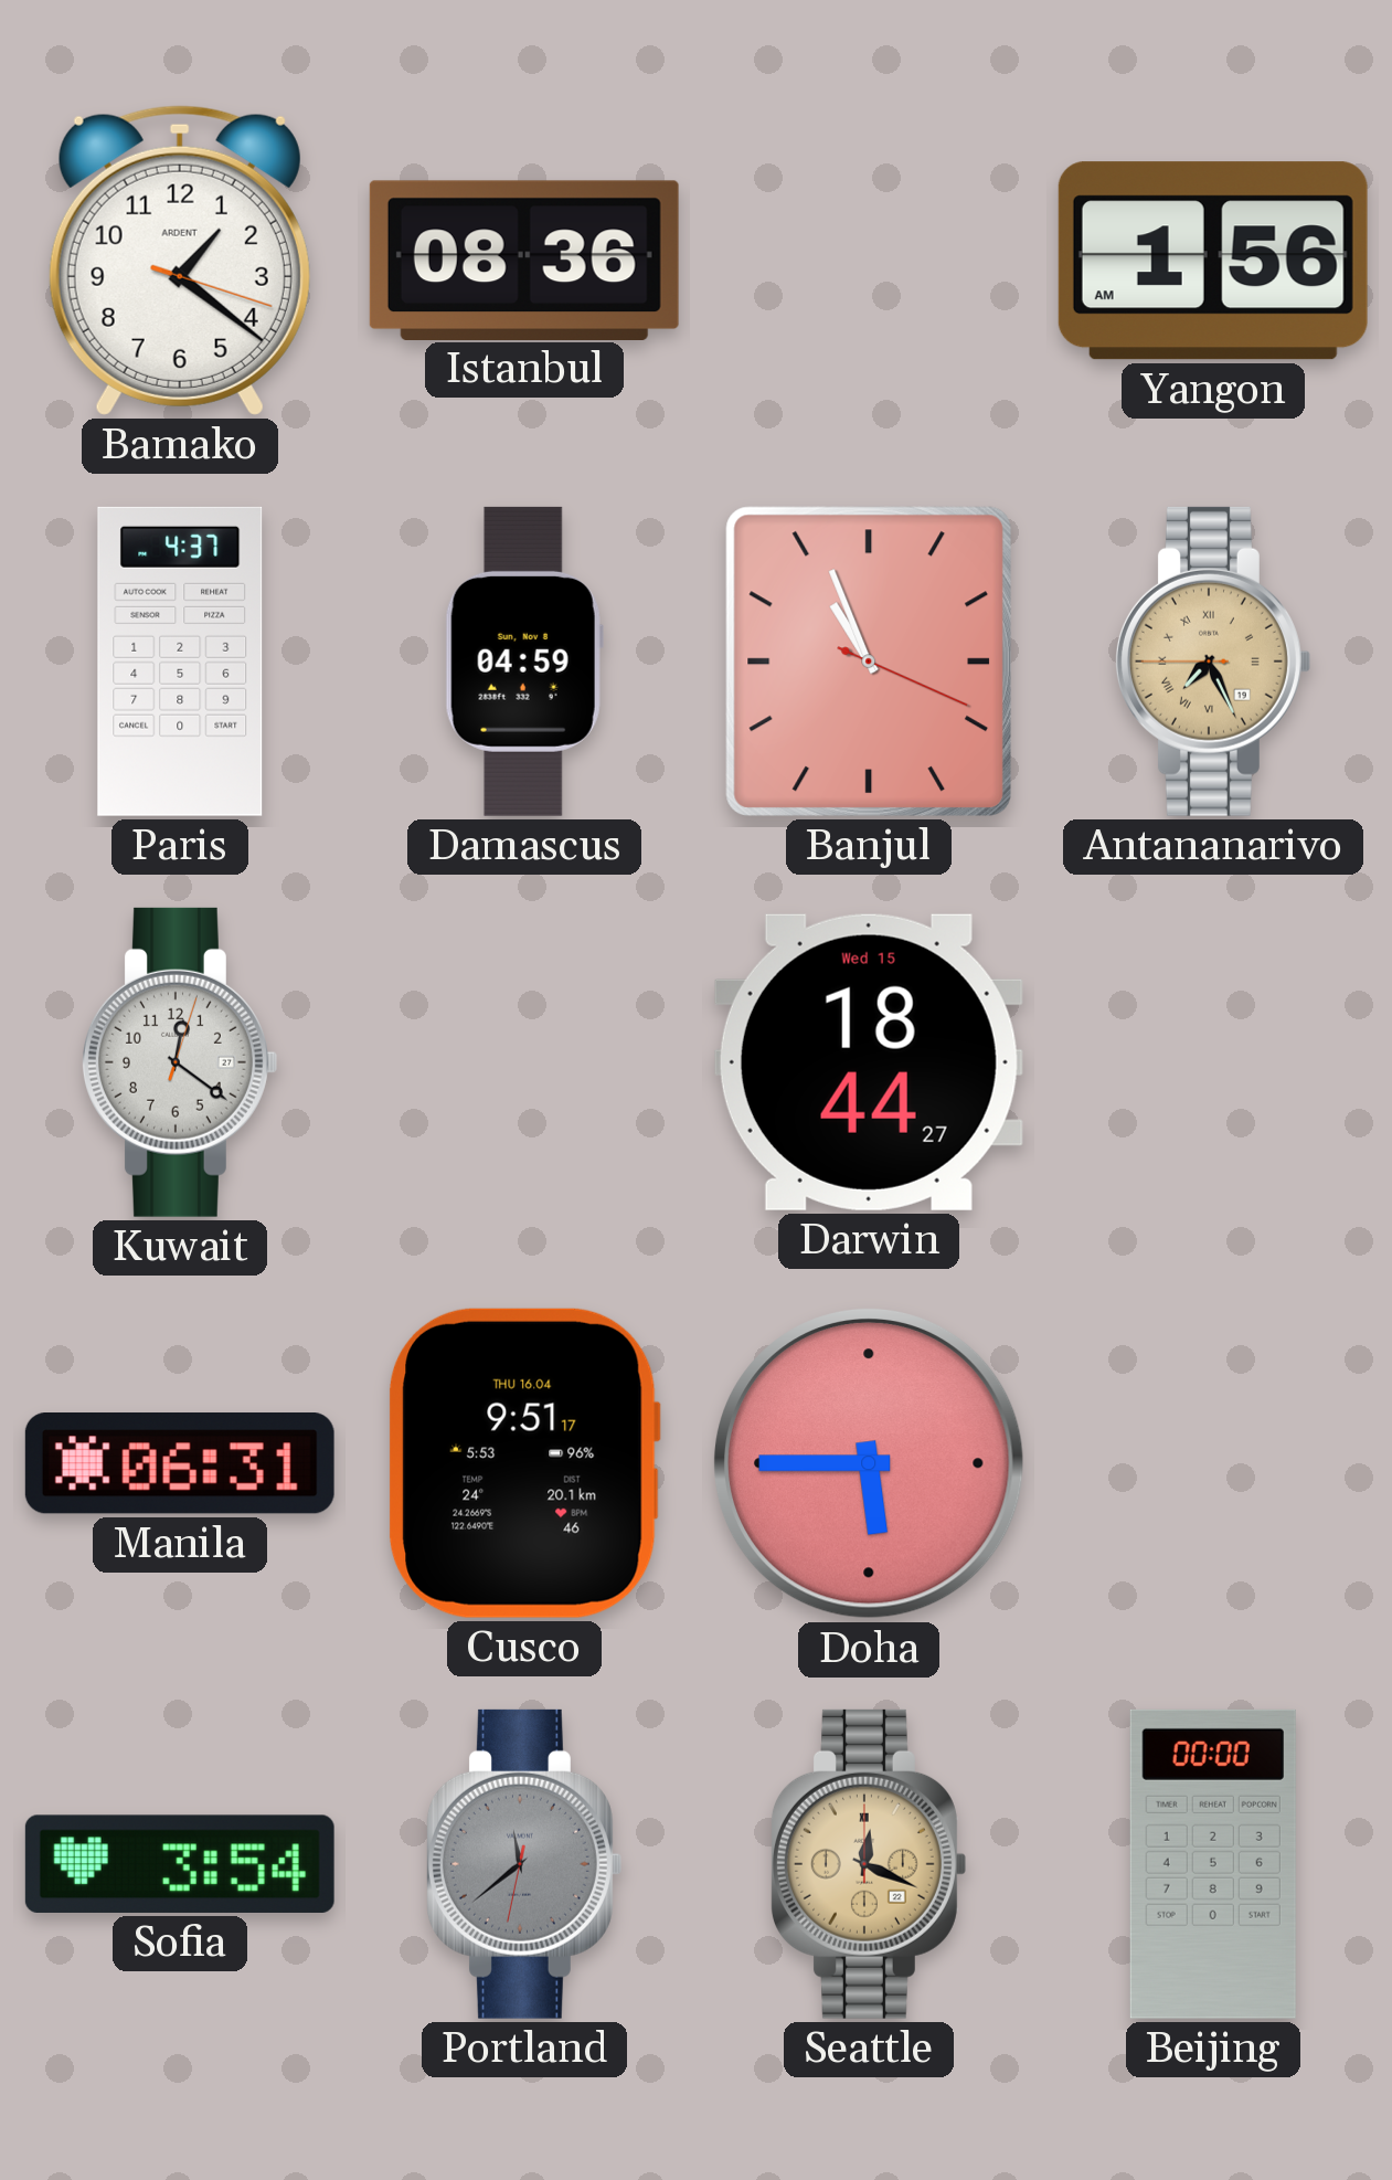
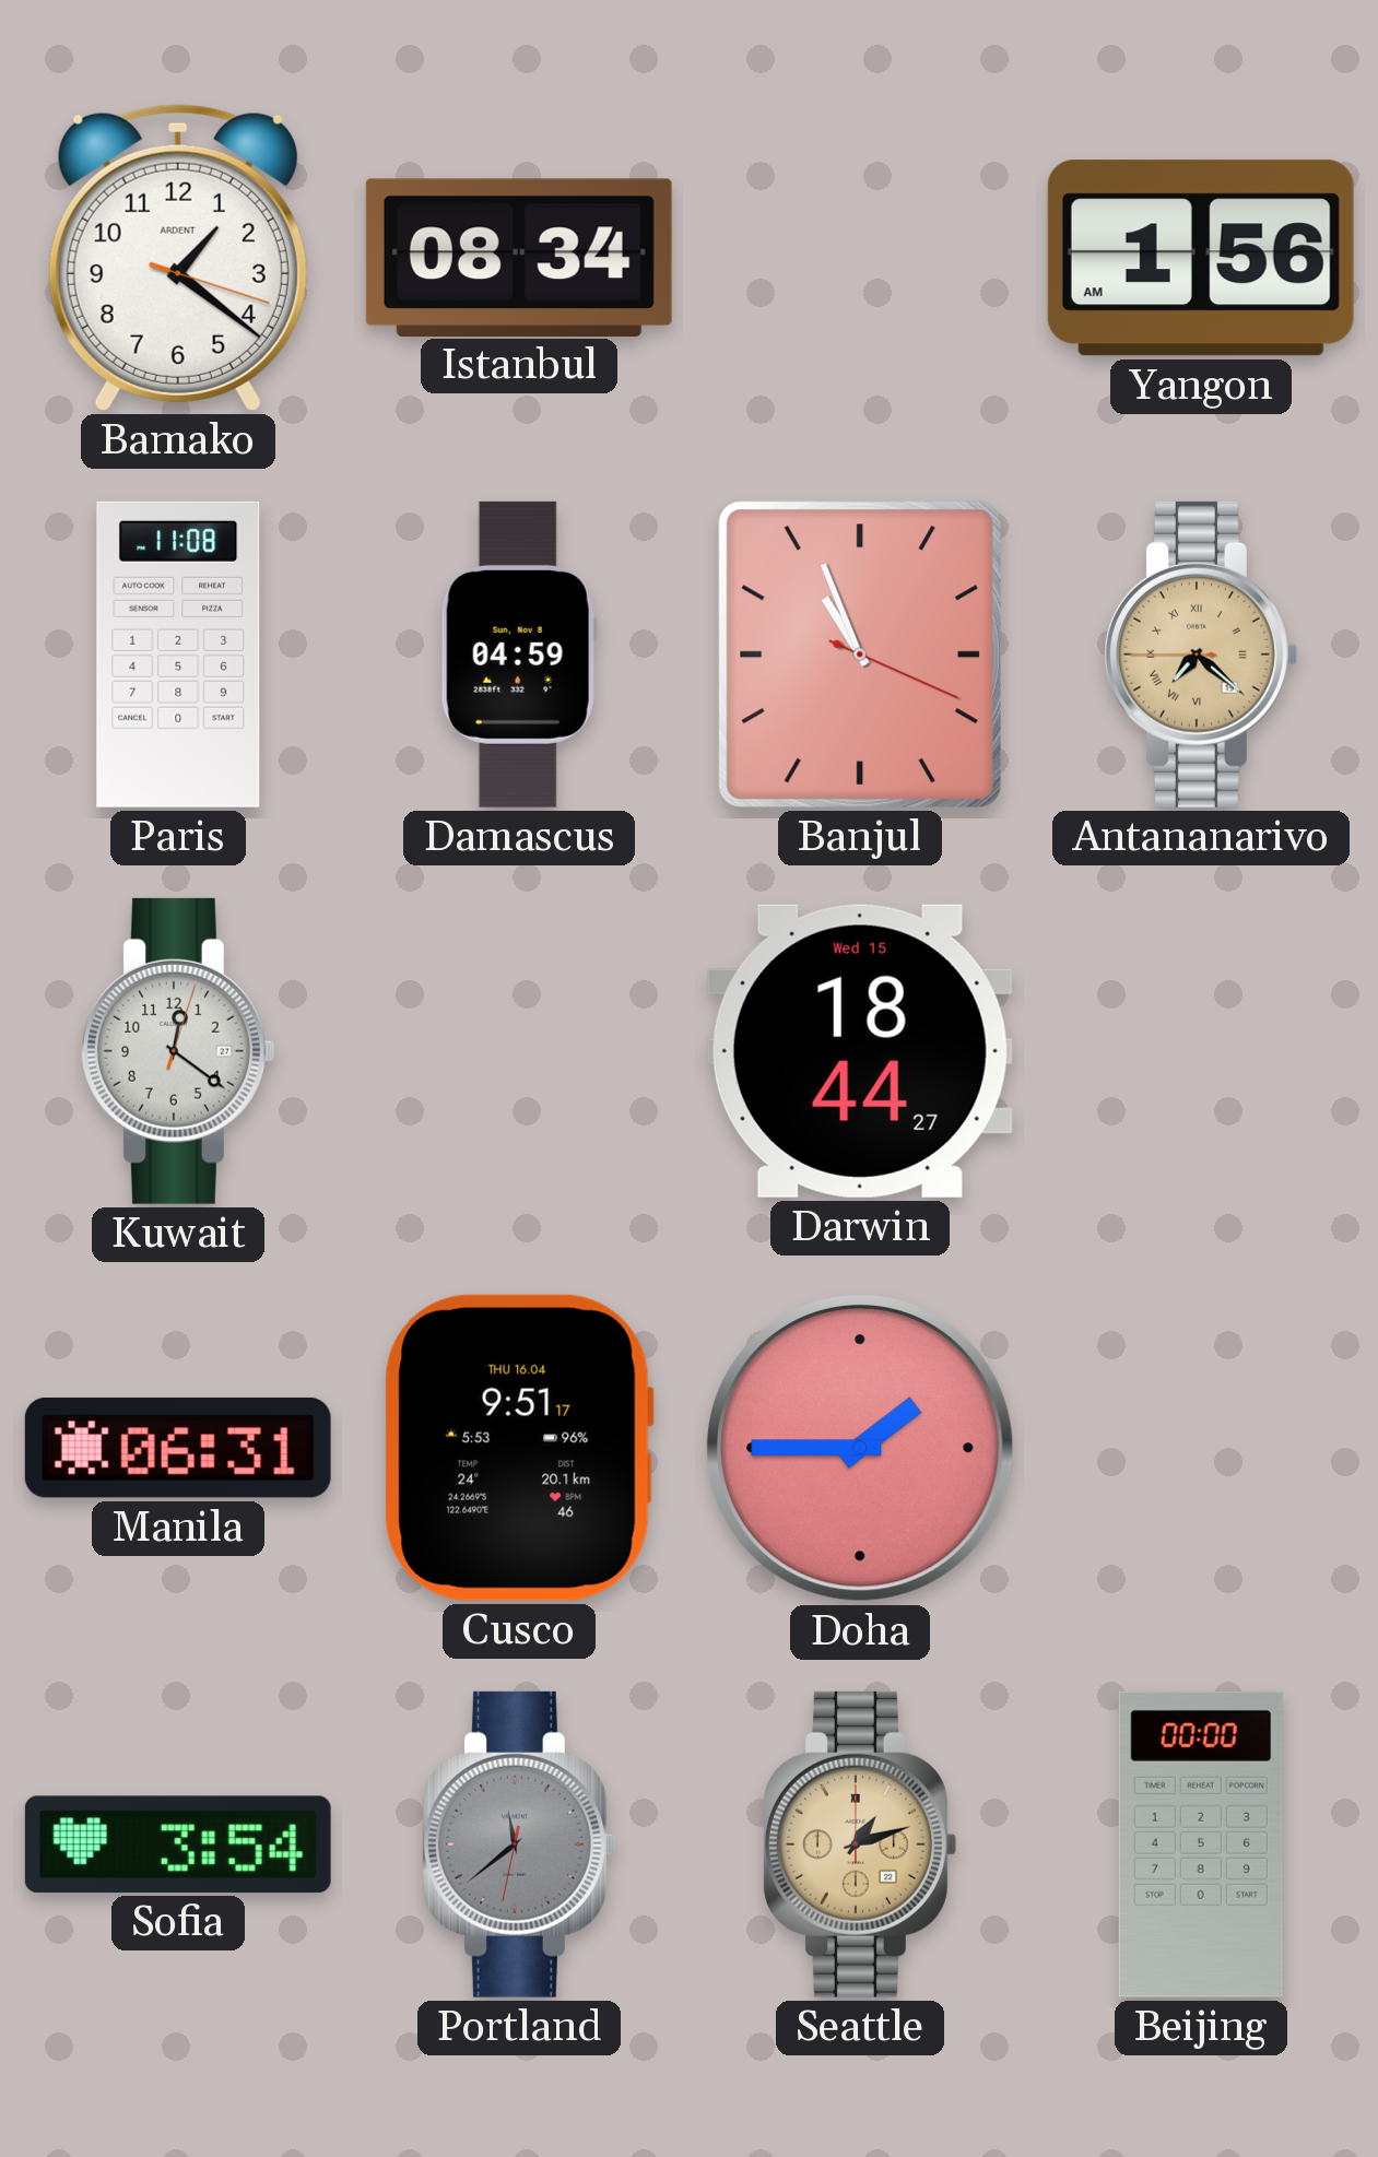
Istanbul: 08:36 -> 08:34
Paris: 4:37 -> 11:08
Antananarivo: 7:25 -> 7:21
Doha: 5:45 -> 1:45
Seattle: 12:19 -> 1:12
